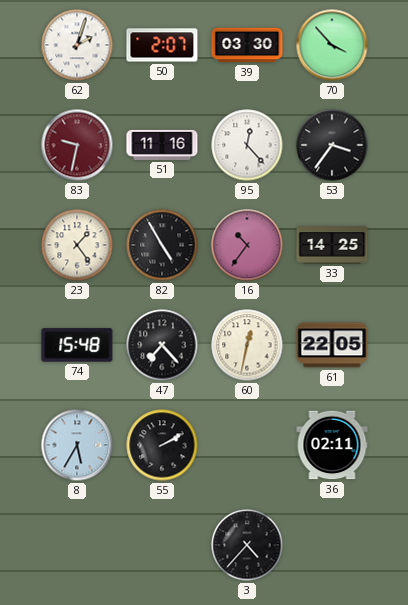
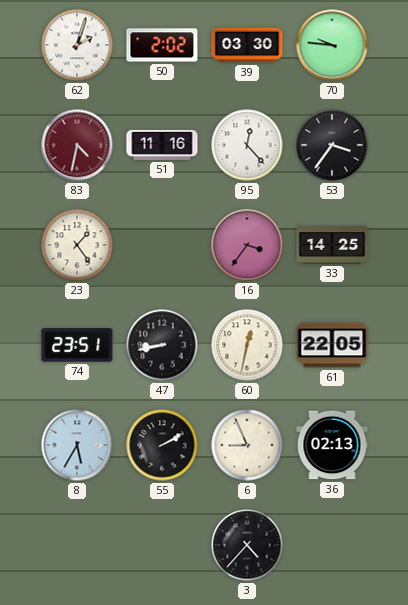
50: 2:07 -> 2:02
70: 3:53 -> 9:46
83: 9:32 -> 4:32
82: 4:55 -> none
16: 10:36 -> 3:36
74: 15:48 -> 23:51
47: 7:23 -> 8:43
6: none -> 8:56
36: 02:11 -> 02:13
